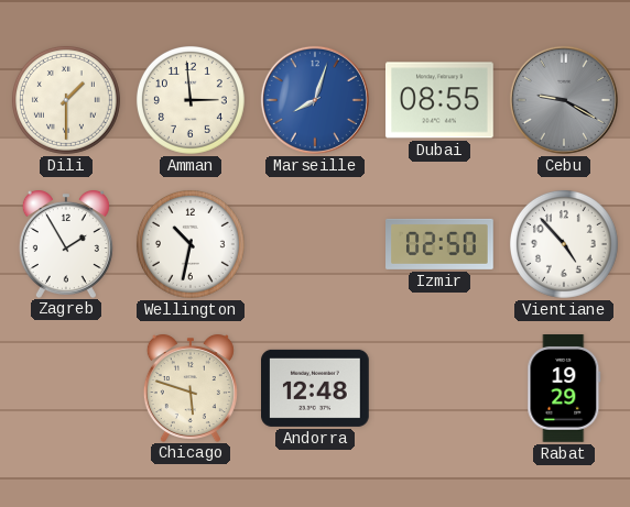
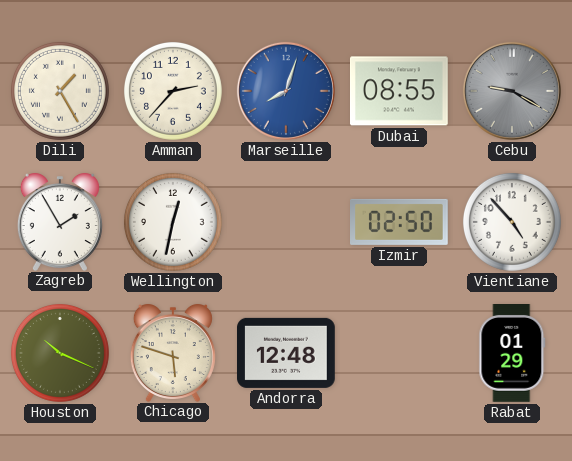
Dili: 1:30 -> 1:25
Amman: 2:59 -> 2:37
Wellington: 10:32 -> 12:32
Houston: none -> 10:19
Rabat: 19:29 -> 01:29
